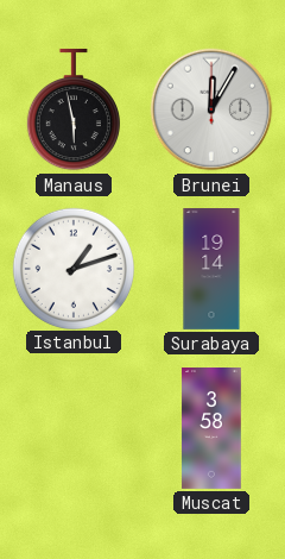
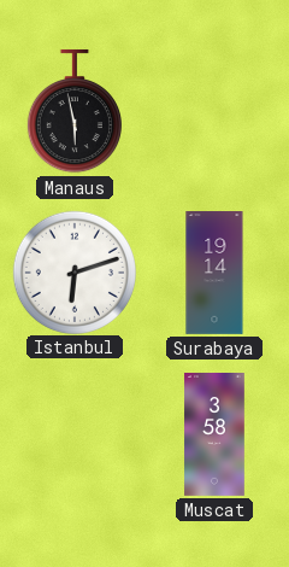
Brunei: 12:05 -> none
Istanbul: 1:12 -> 6:12
